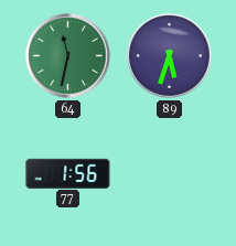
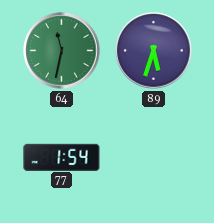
77: 1:56 -> 1:54
